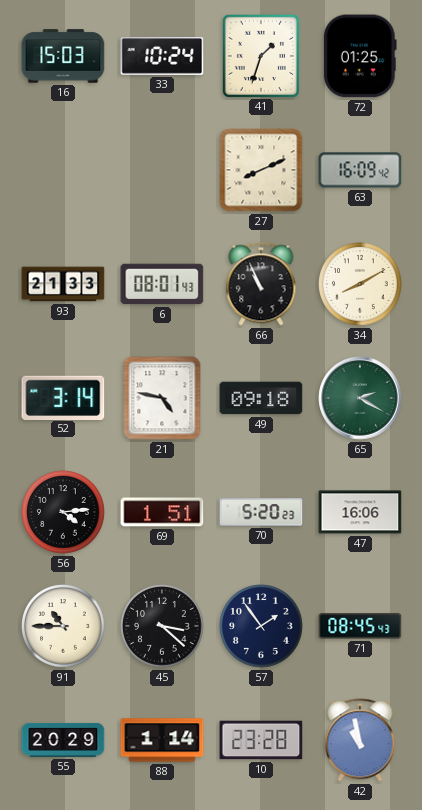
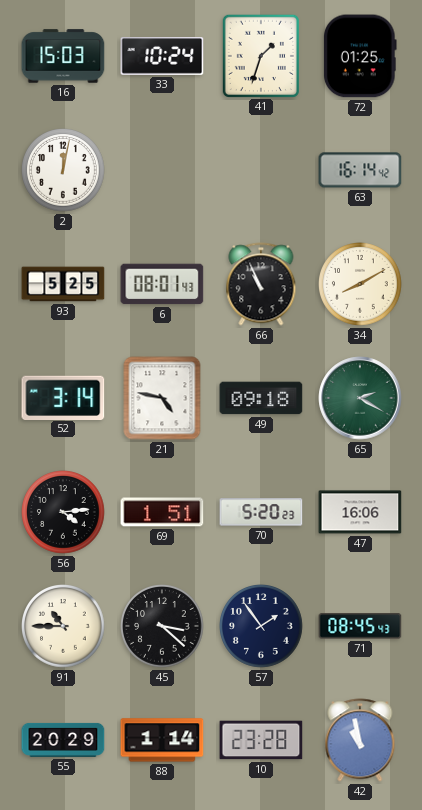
2: none -> 12:02
27: 8:11 -> none
63: 16:09 -> 16:14
93: 21:33 -> 5:25
